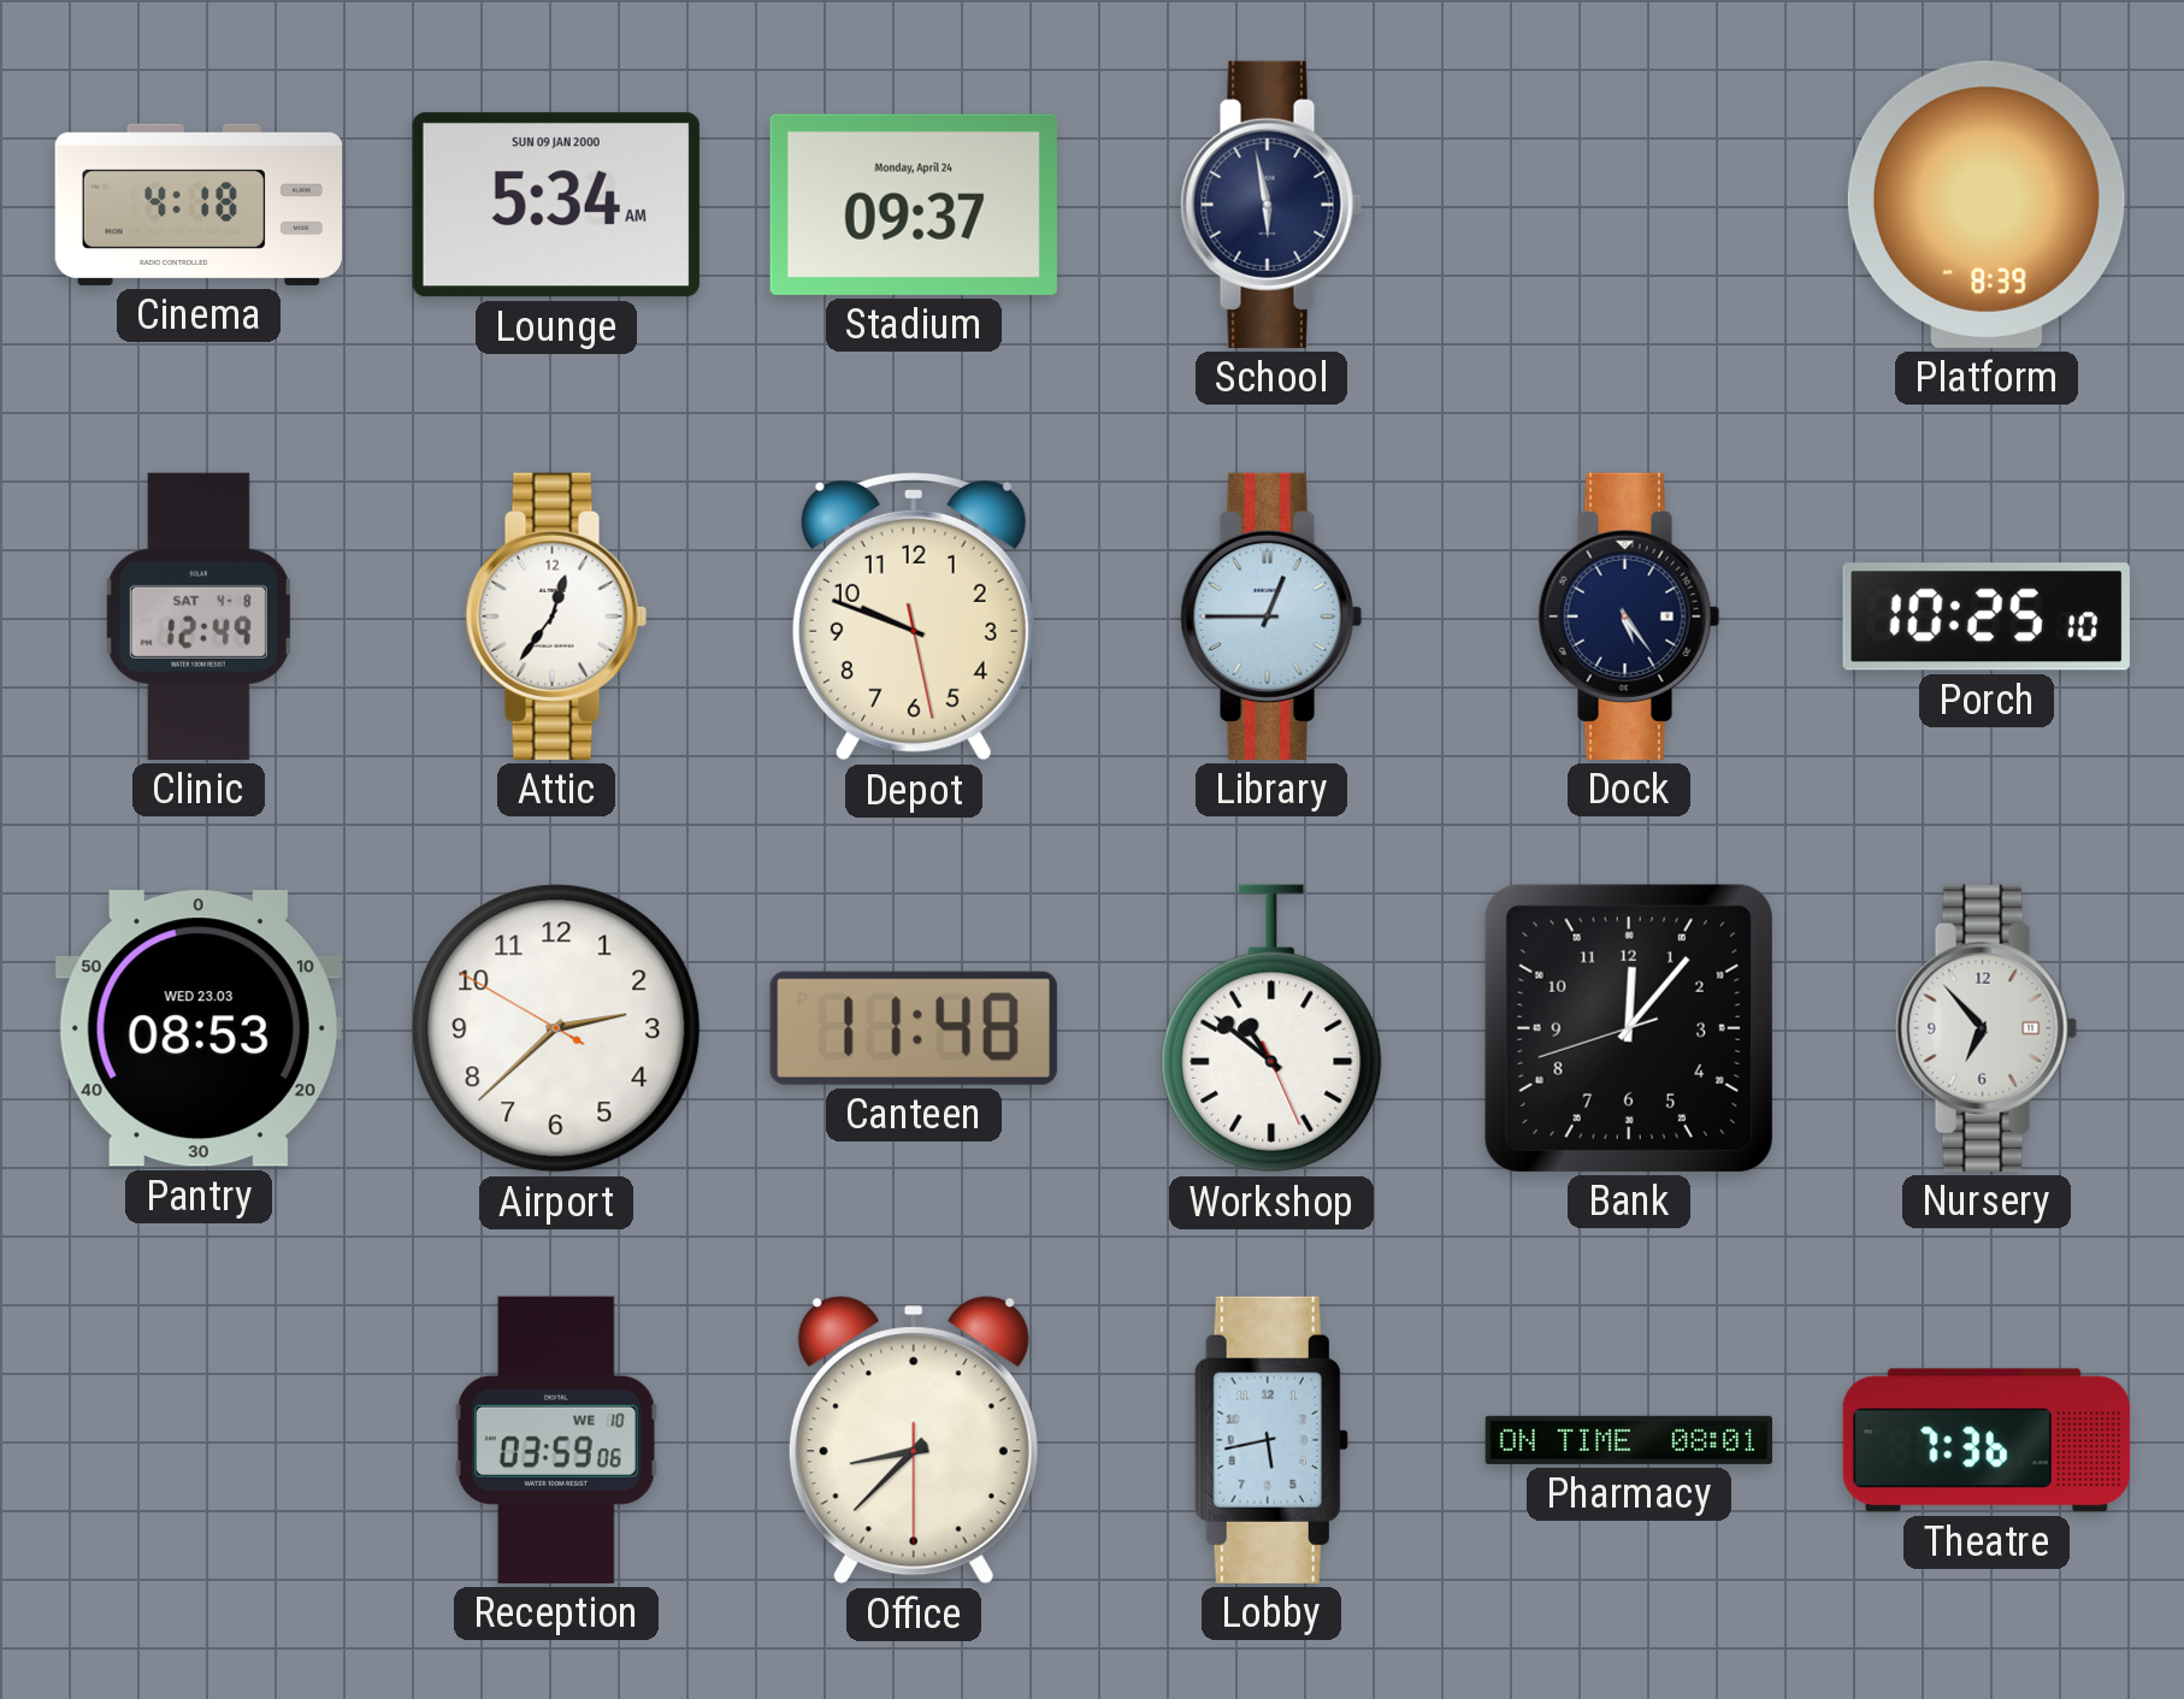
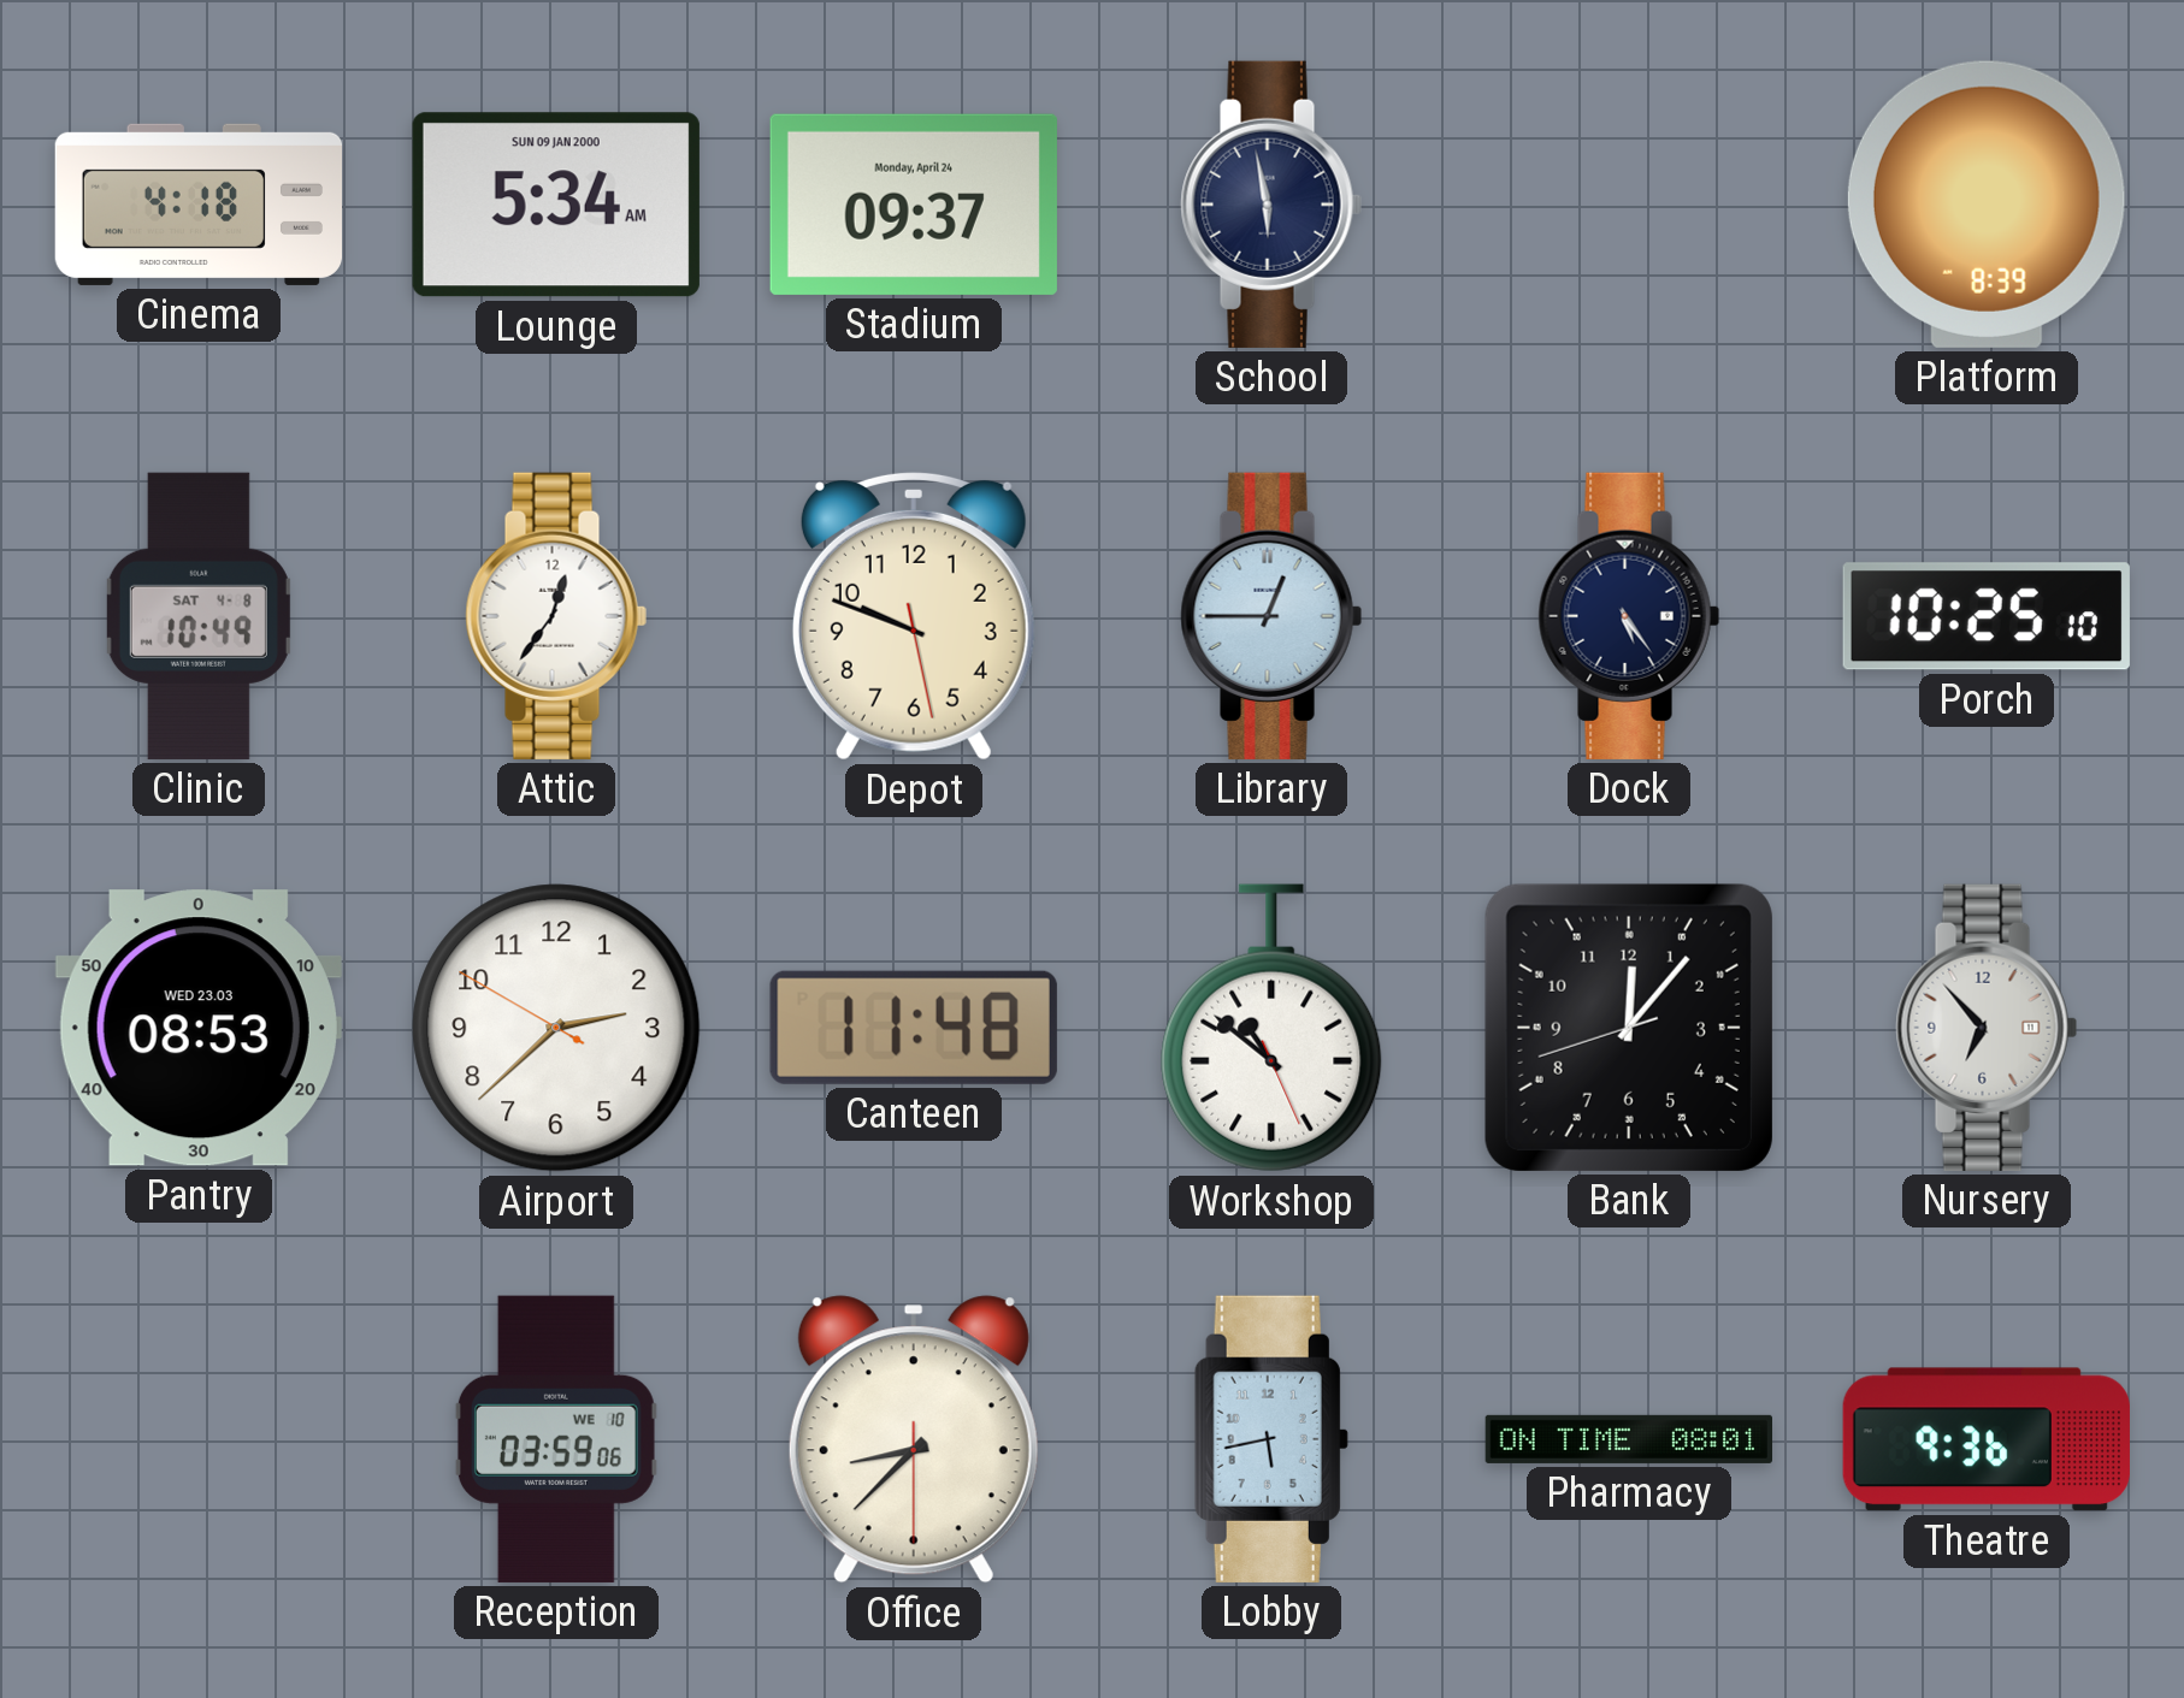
Clinic: 12:49 -> 10:49
Theatre: 7:36 -> 9:36
